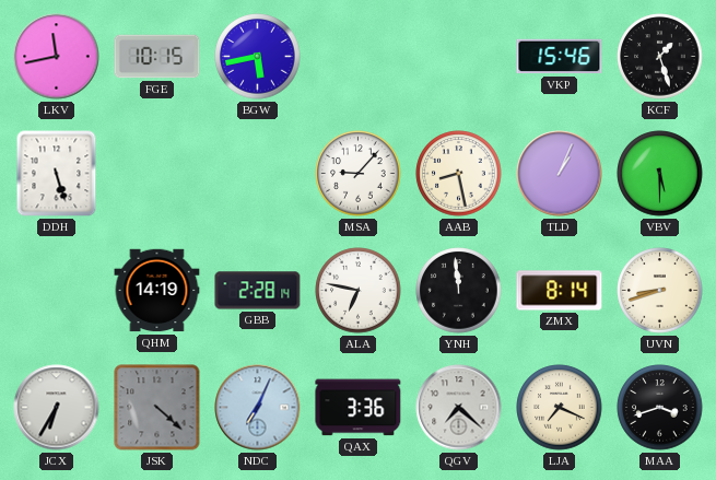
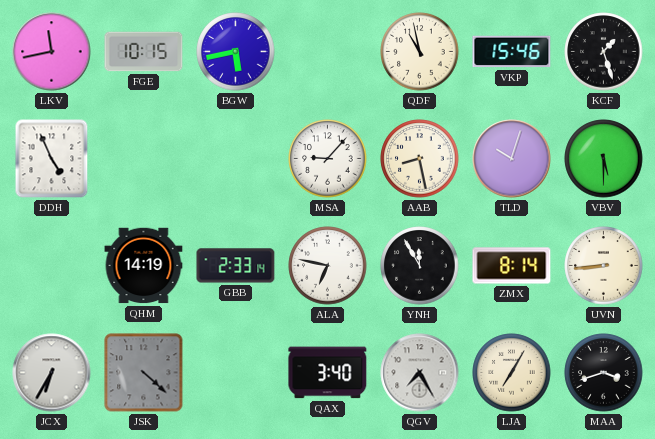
QDF: none -> 10:58
DDH: 5:27 -> 4:56
TLD: 1:04 -> 10:03
GBB: 2:28 -> 2:33
YNH: 11:59 -> 11:55
UVN: 8:42 -> 8:44
NDC: 7:04 -> none
QAX: 3:36 -> 3:40
QGV: 7:22 -> 7:25
LJA: 7:19 -> 7:05
